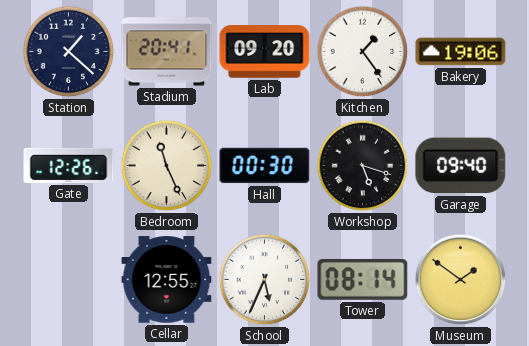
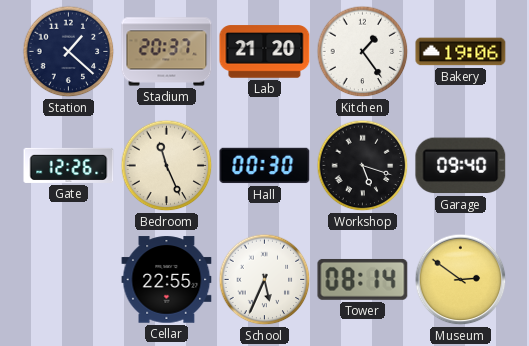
Stadium: 20:41 -> 20:37
Lab: 09:20 -> 21:20
Cellar: 12:55 -> 22:55
Museum: 1:51 -> 2:51
